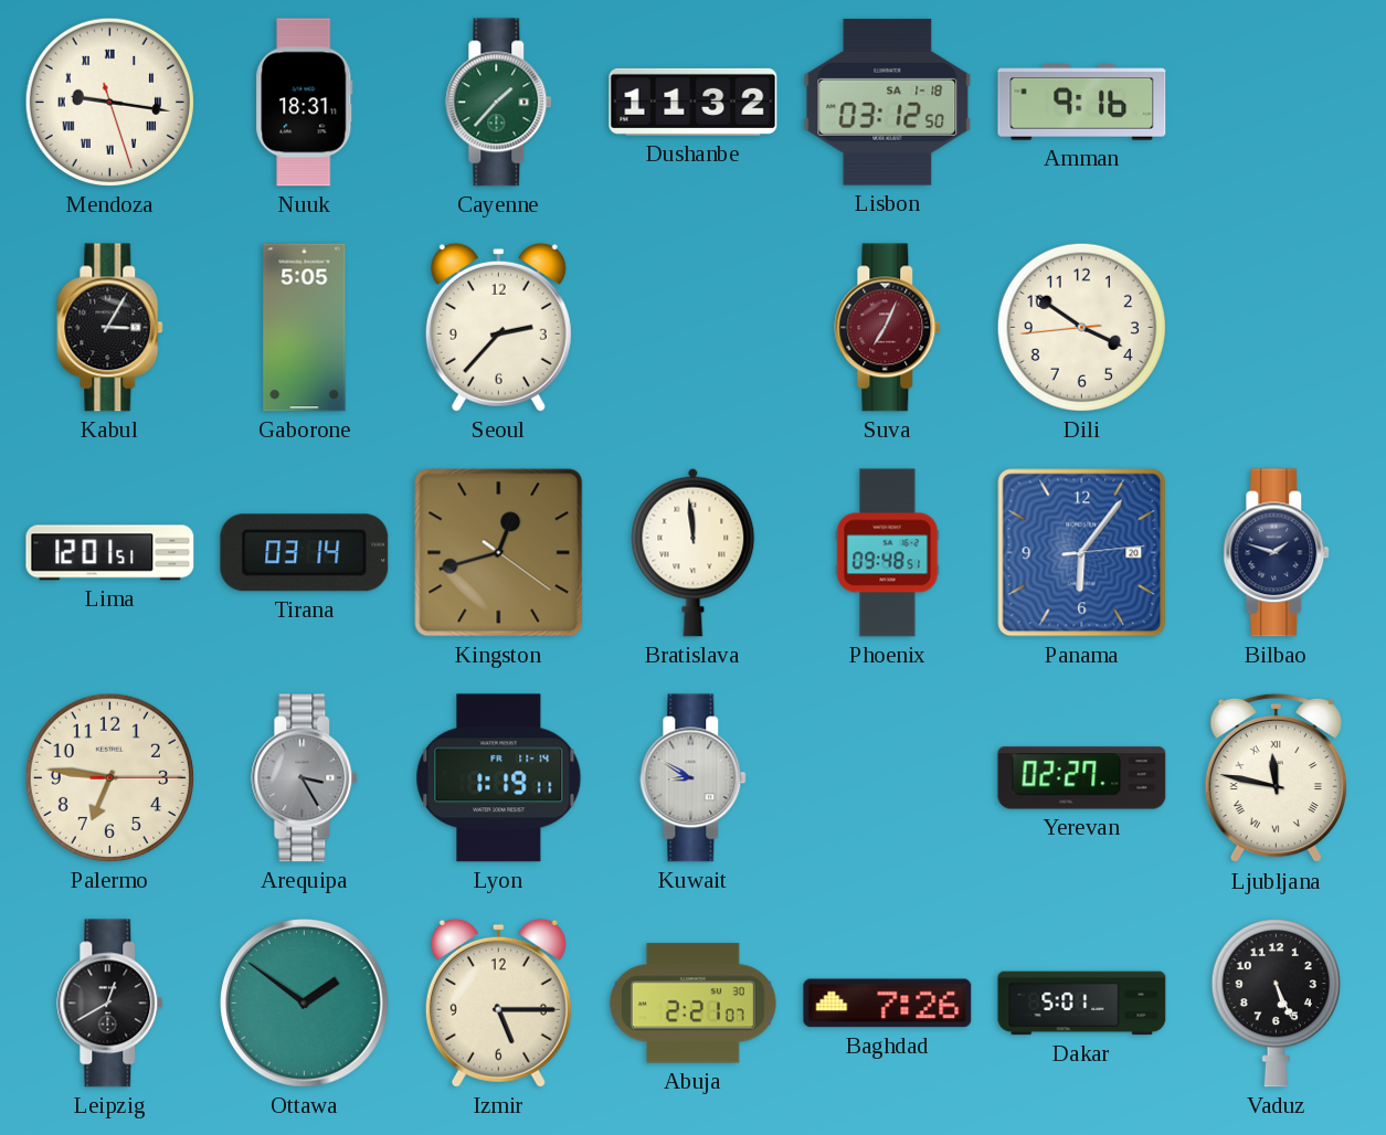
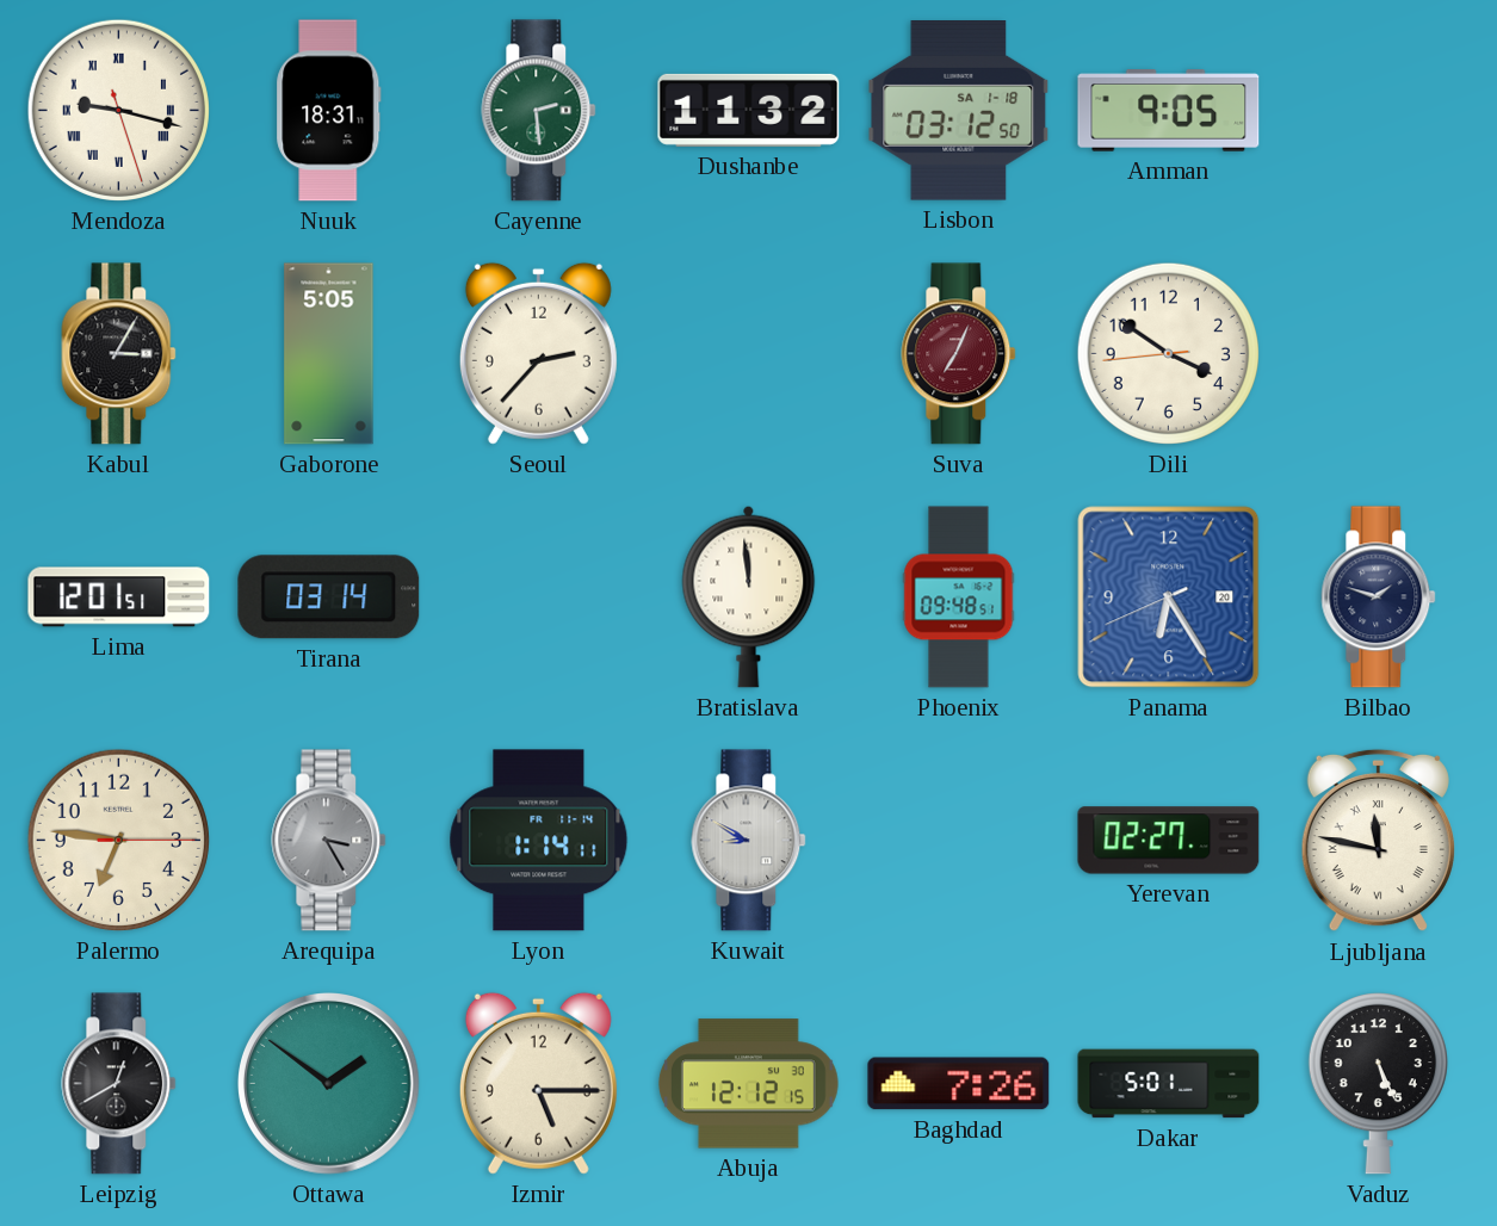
Mendoza: 9:16 -> 9:17
Cayenne: 1:37 -> 2:29
Amman: 9:16 -> 9:05
Kingston: 12:42 -> none
Panama: 6:06 -> 6:24
Lyon: 1:19 -> 1:14
Abuja: 2:21 -> 12:12
